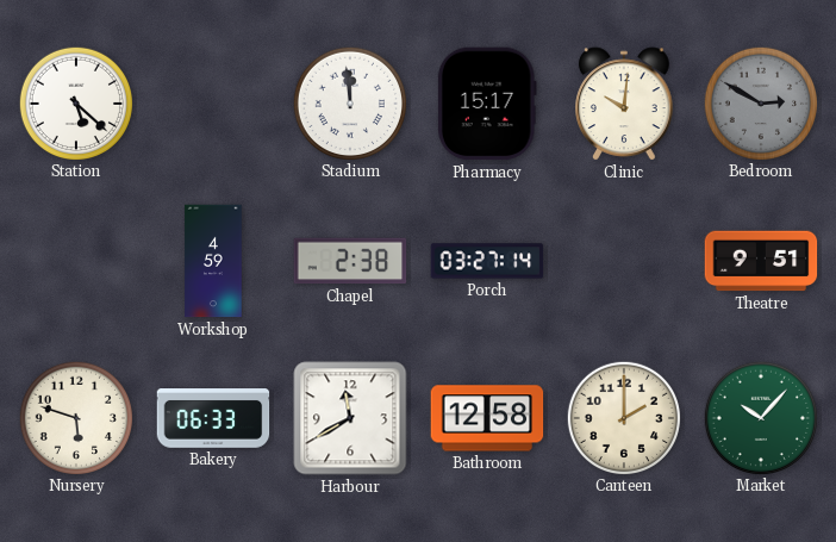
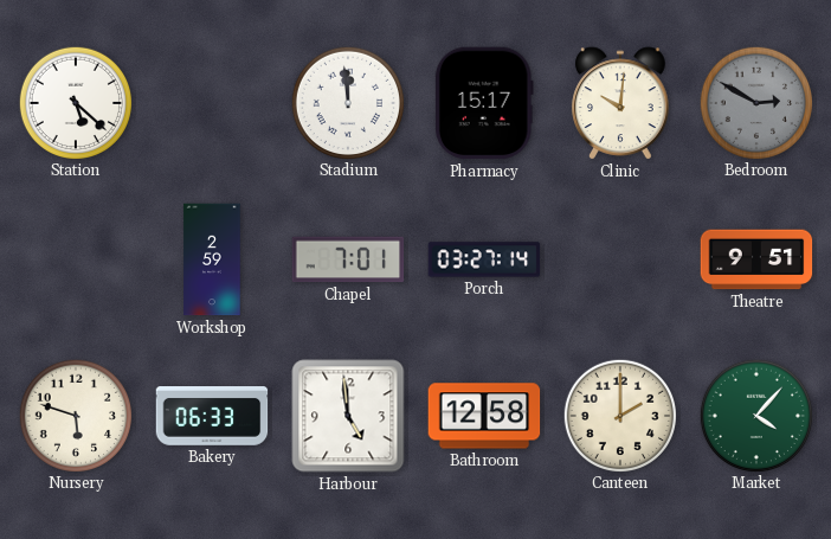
Workshop: 4:59 -> 2:59
Chapel: 2:38 -> 7:01
Harbour: 11:40 -> 4:59
Market: 10:07 -> 4:07
